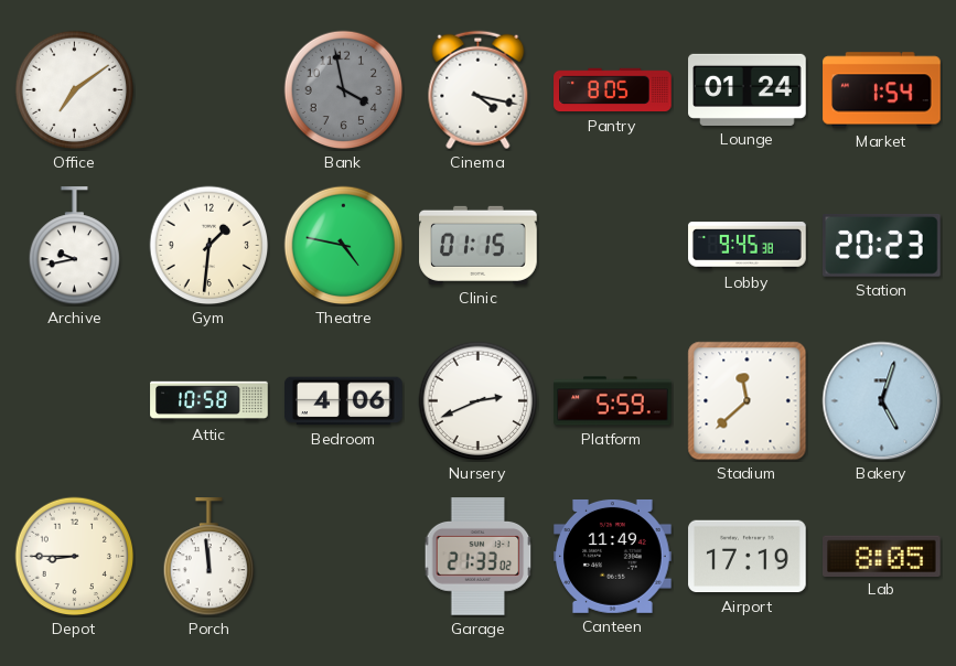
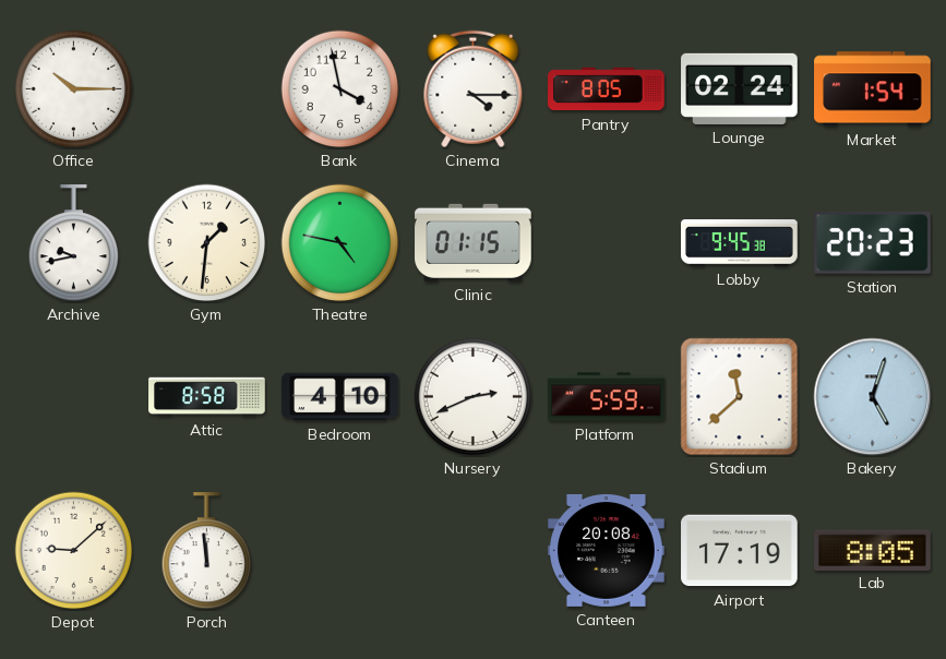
Office: 7:09 -> 10:15
Bank dial: grey -> white
Cinema: 4:17 -> 4:15
Lounge: 01:24 -> 02:24
Attic: 10:58 -> 8:58
Bedroom: 4:06 -> 4:10
Depot: 8:45 -> 9:08
Garage: 21:33 -> none
Canteen: 11:49 -> 20:08
